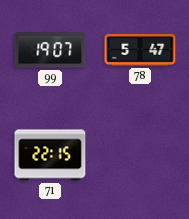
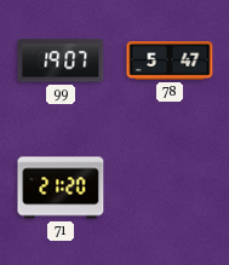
71: 22:15 -> 21:20
